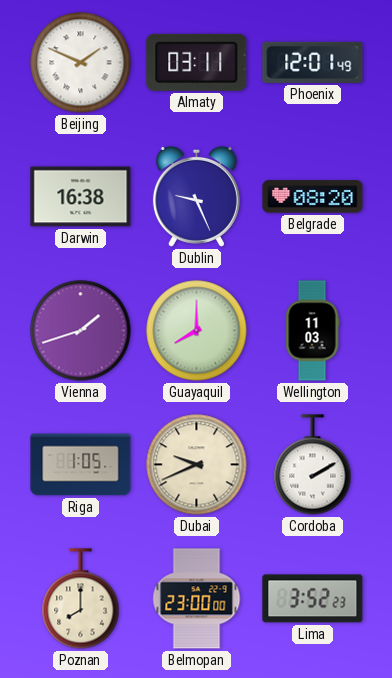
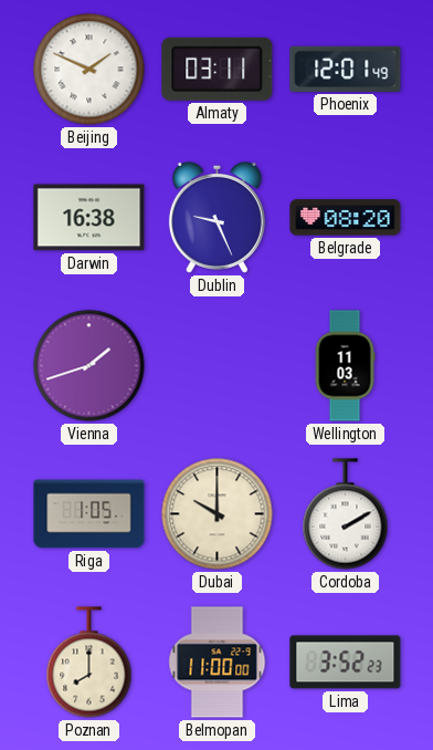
Guayaquil: 8:00 -> none
Dubai: 9:41 -> 10:00
Belmopan: 23:00 -> 11:00
